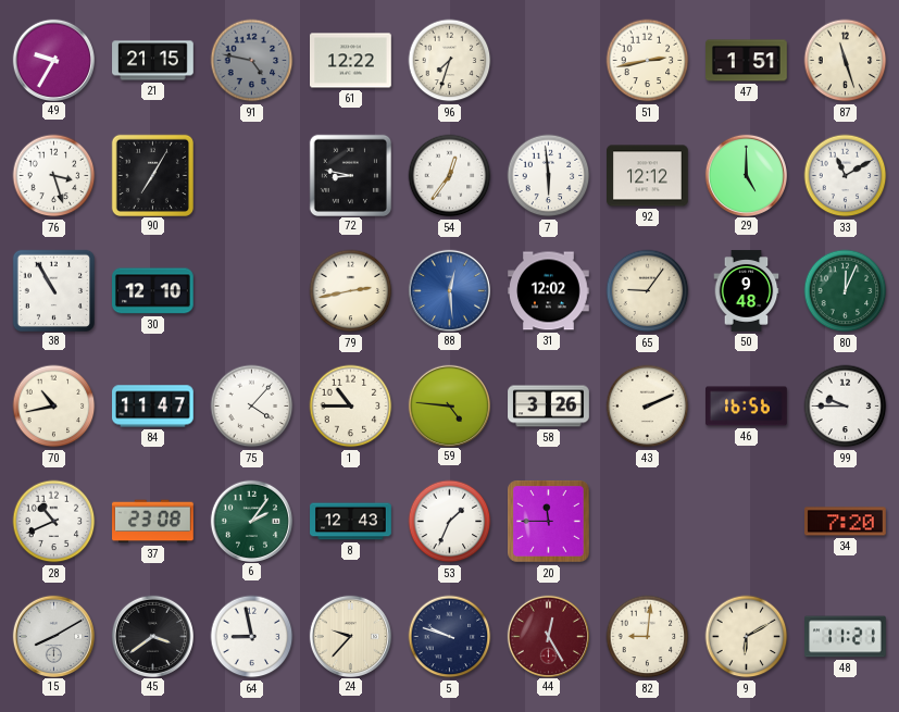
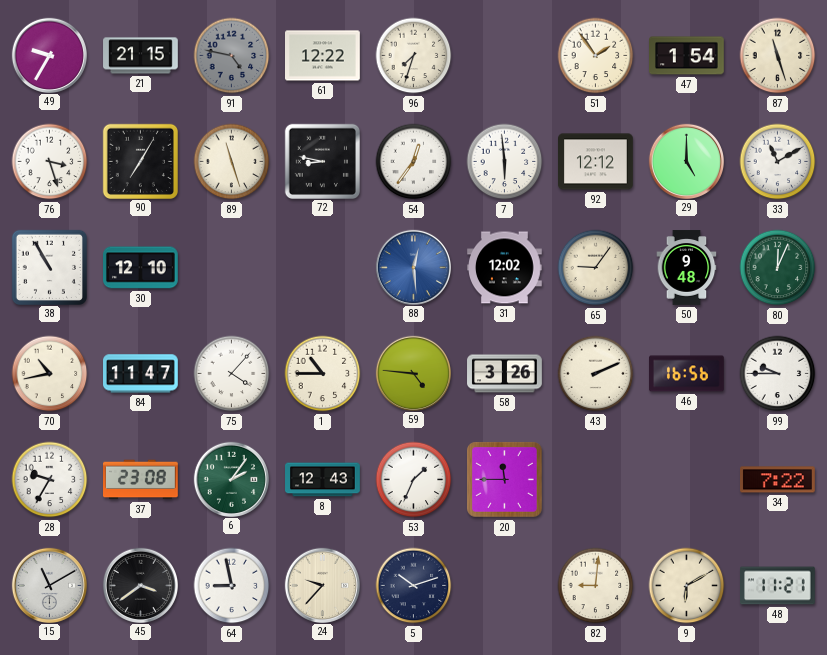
51: 2:43 -> 1:54
47: 1:51 -> 1:54
89: none -> 11:27
79: 2:43 -> none
28: 10:41 -> 9:35
34: 7:20 -> 7:22
15: 8:10 -> 11:10
5: 9:48 -> 10:12
44: 12:25 -> none
